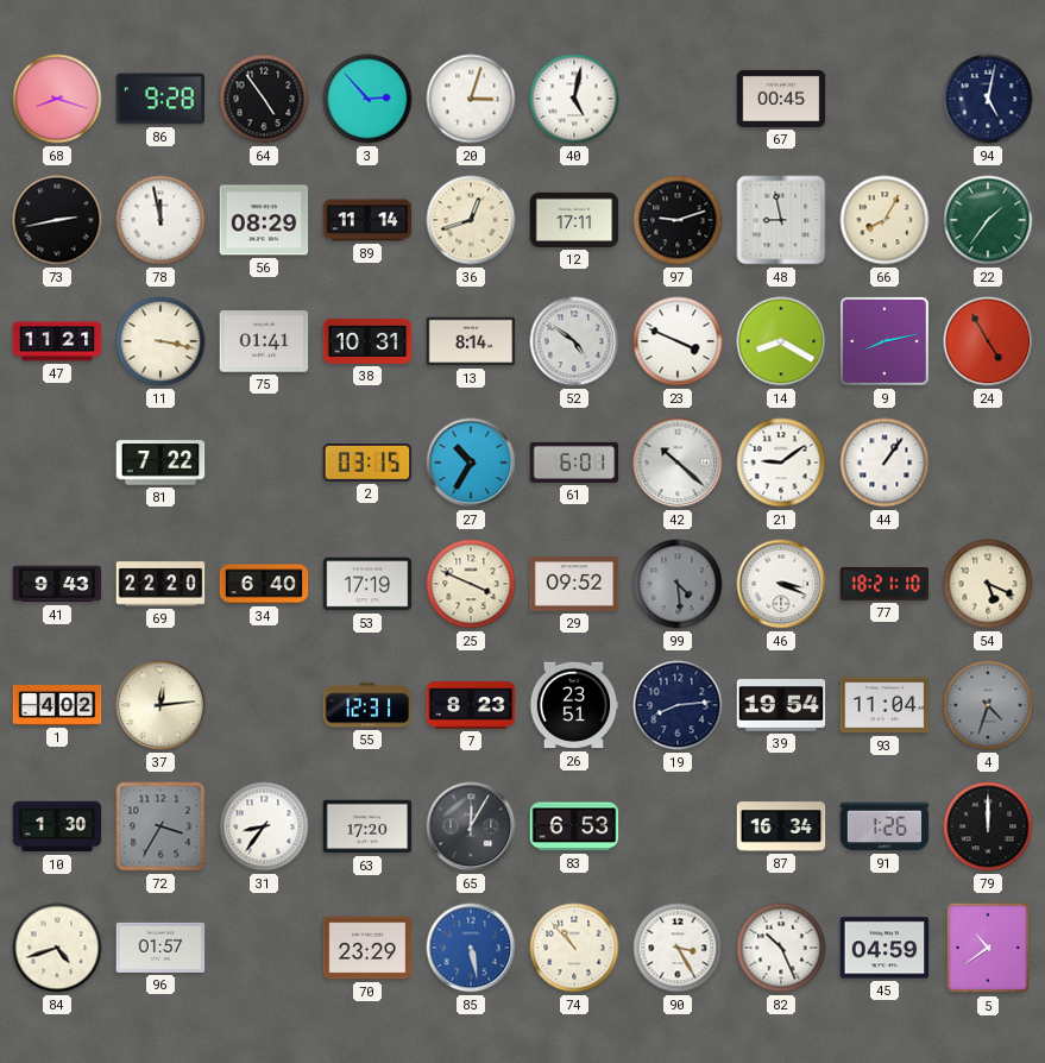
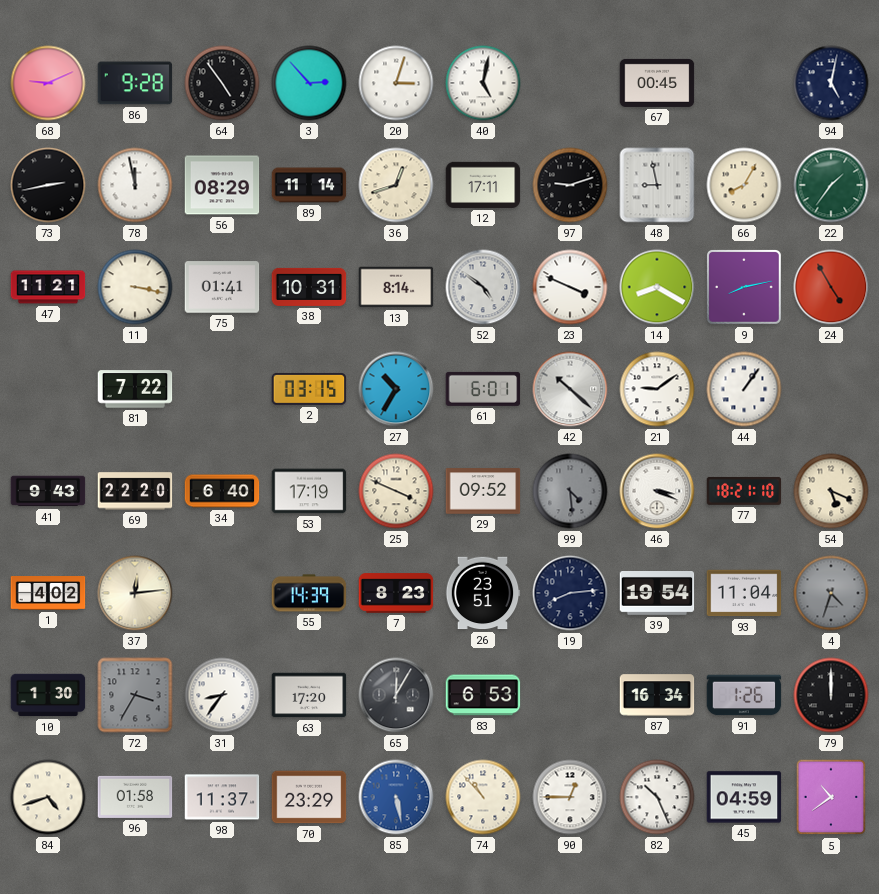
68: 8:18 -> 9:11
55: 12:31 -> 14:39
96: 01:57 -> 01:58
98: none -> 11:37
90: 3:25 -> 12:45
